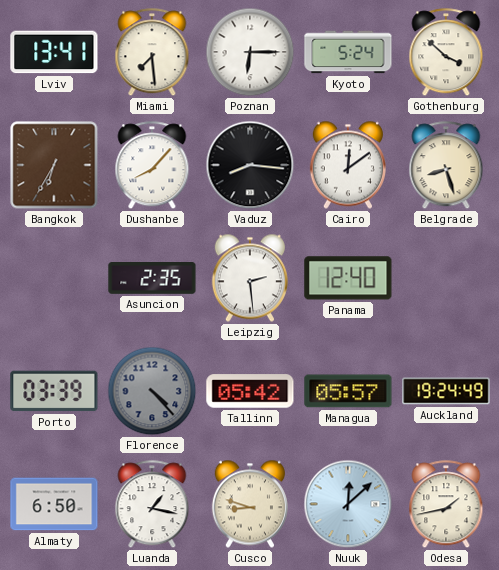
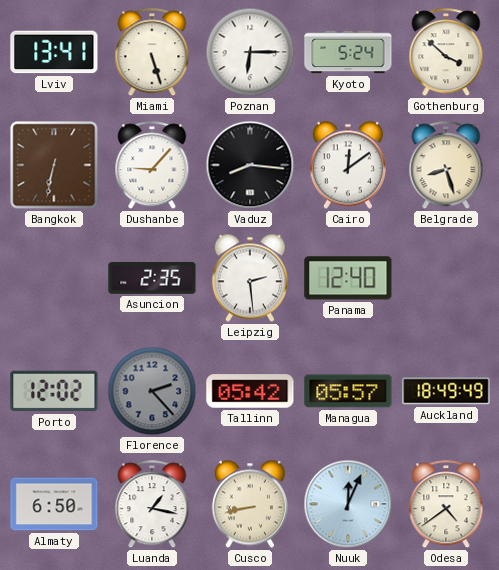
Miami: 7:29 -> 5:27
Bangkok: 6:35 -> 6:32
Dushanbe: 8:07 -> 9:07
Porto: 03:39 -> 12:02
Florence: 4:23 -> 2:23
Auckland: 19:24 -> 18:49
Cusco: 8:48 -> 8:43
Nuuk: 12:08 -> 12:04
Odesa: 1:43 -> 4:39
